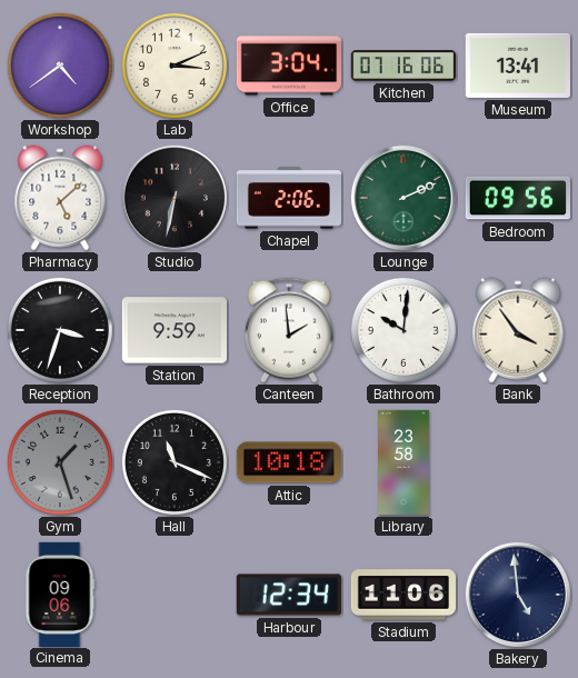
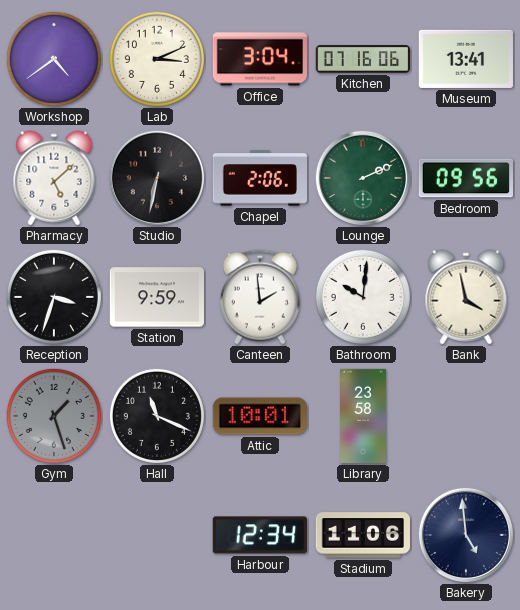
Bank: 3:54 -> 3:58
Attic: 10:18 -> 10:01
Cinema: 09:06 -> none
